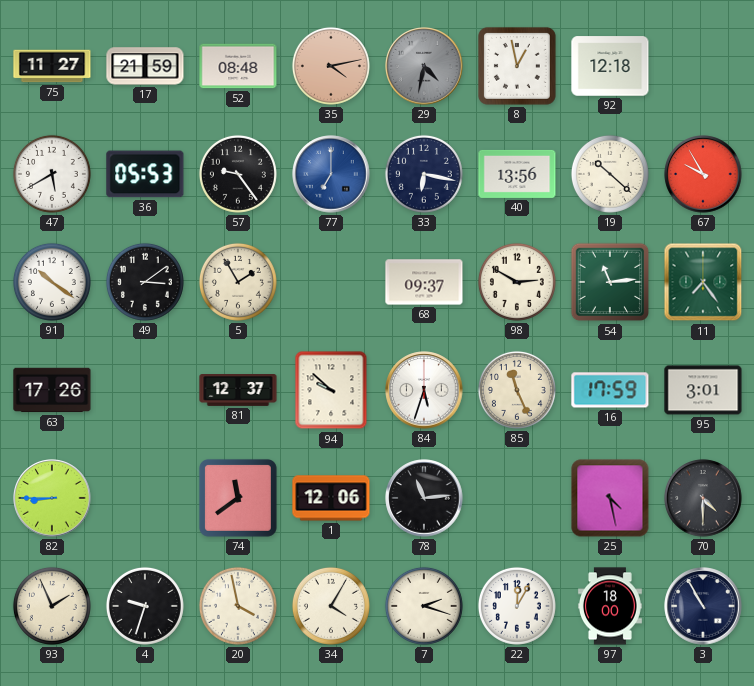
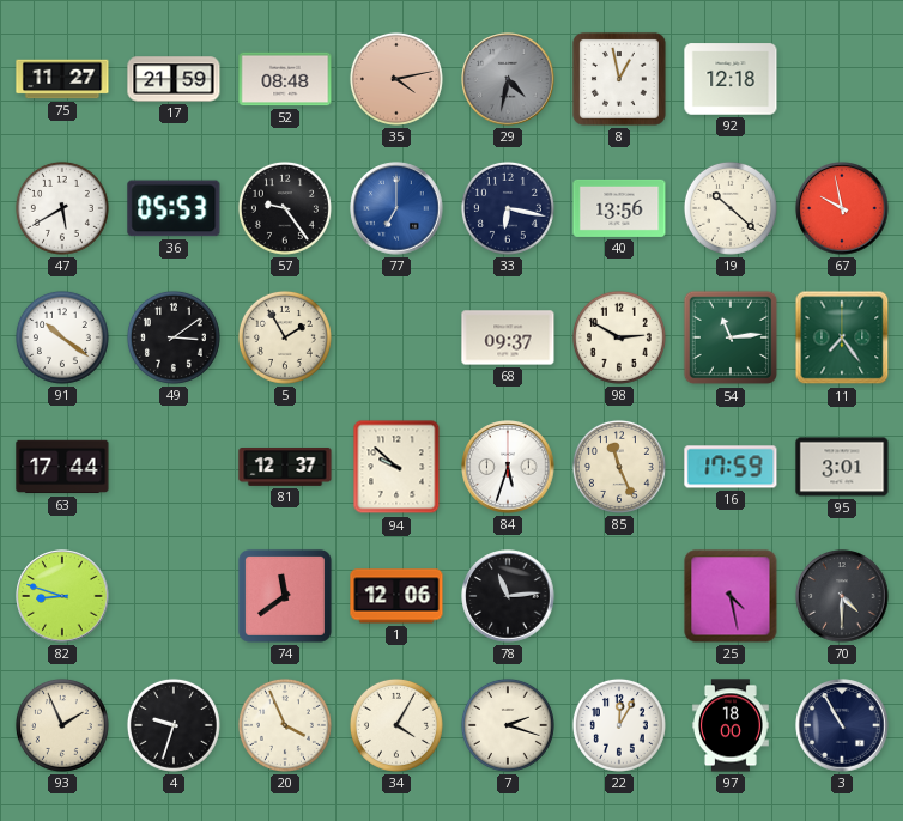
67: 9:55 -> 9:58
63: 17:26 -> 17:44
82: 8:45 -> 8:48
20: 3:58 -> 3:56
